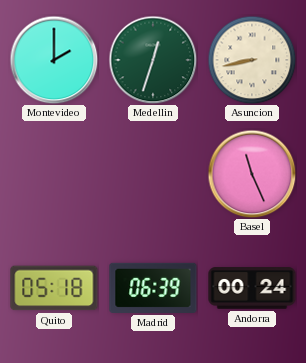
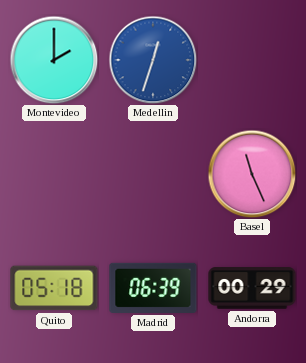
Medellin dial: green -> blue
Asuncion: 8:43 -> none
Andorra: 00:24 -> 00:29
